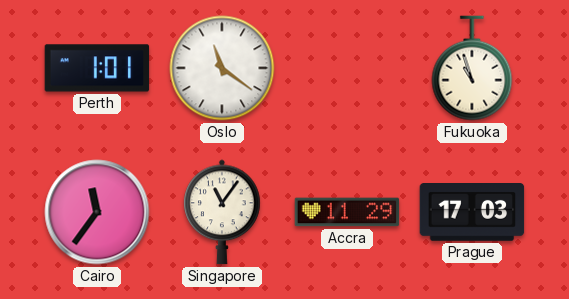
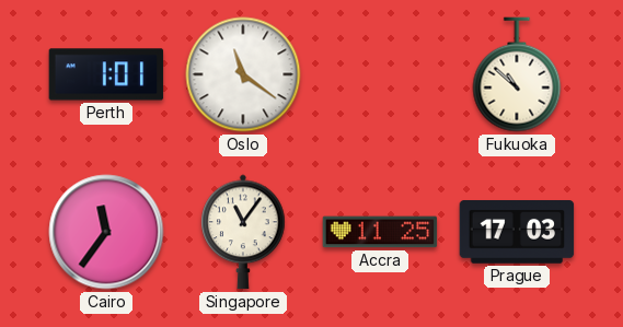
Fukuoka: 10:57 -> 10:52
Accra: 11:29 -> 11:25
